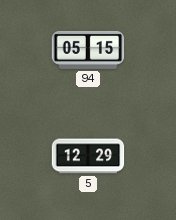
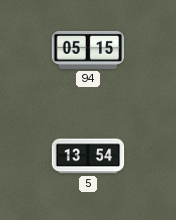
5: 12:29 -> 13:54
